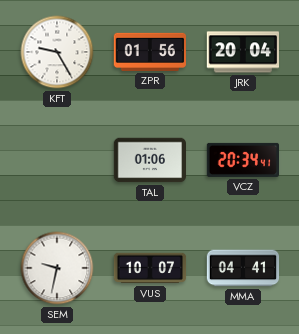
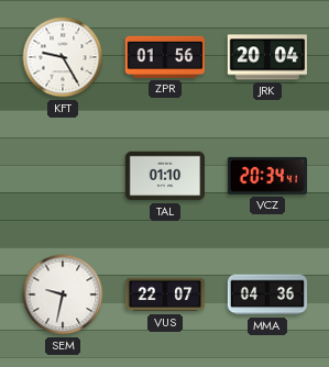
TAL: 01:06 -> 01:10
VUS: 10:07 -> 22:07
MMA: 04:41 -> 04:36
